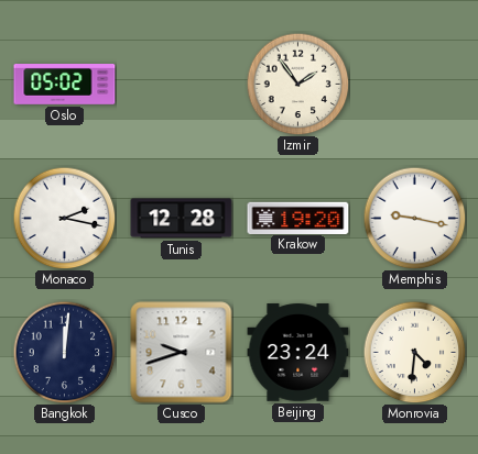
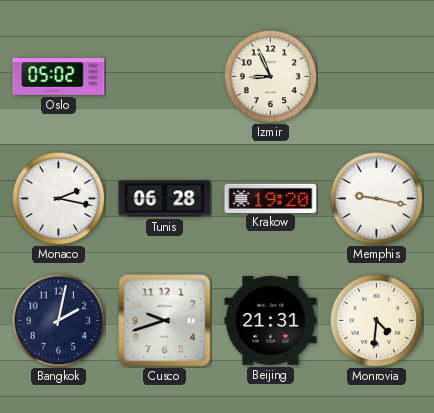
Izmir: 1:54 -> 8:56
Tunis: 12:28 -> 06:28
Bangkok: 12:01 -> 2:02
Beijing: 23:24 -> 21:31
